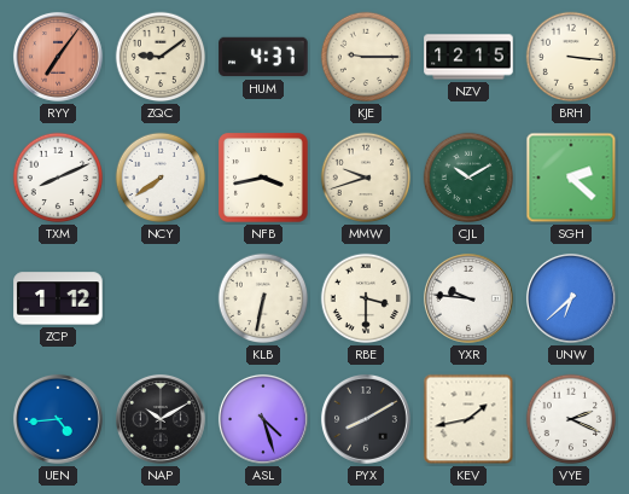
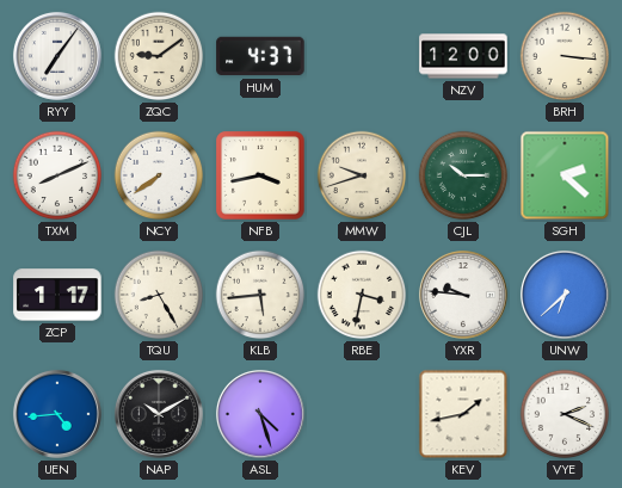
RYY dial: salmon -> white
KJE: 9:15 -> none
NZV: 12:15 -> 12:00
CJL: 10:10 -> 10:15
ZCP: 1:12 -> 1:17
TQU: none -> 8:25
KLB: 6:32 -> 5:44
RBE: 3:30 -> 3:32
PYX: 8:10 -> none
